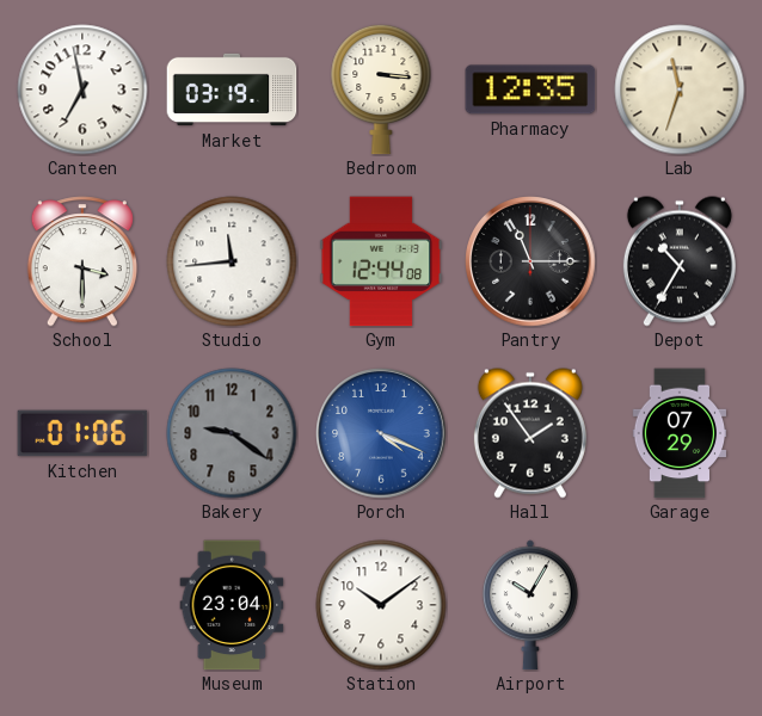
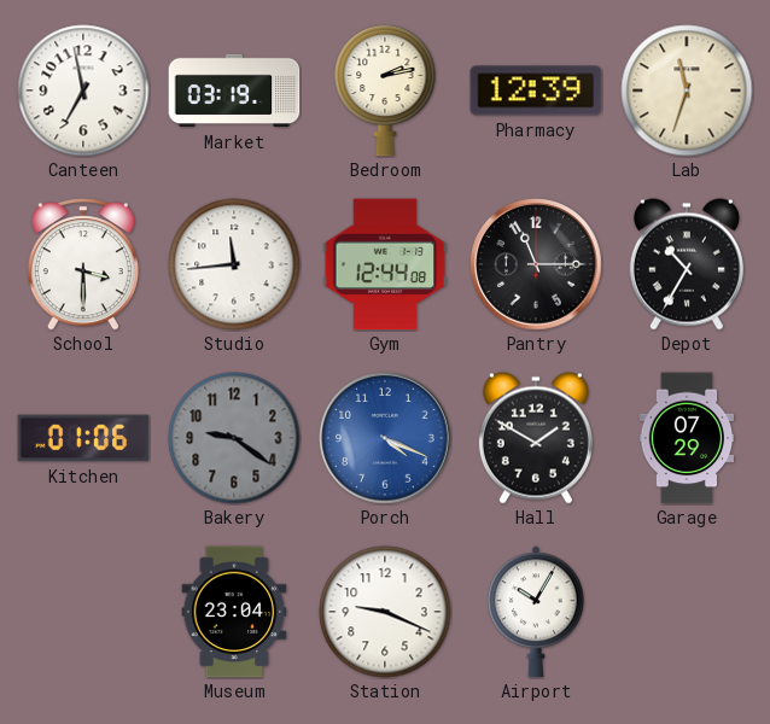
Bedroom: 3:16 -> 2:13
Pharmacy: 12:35 -> 12:39
Hall: 1:54 -> 1:50
Station: 10:09 -> 9:19
